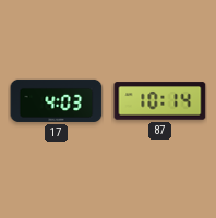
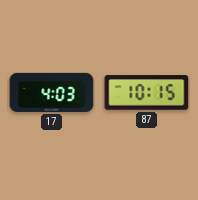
87: 10:14 -> 10:15
